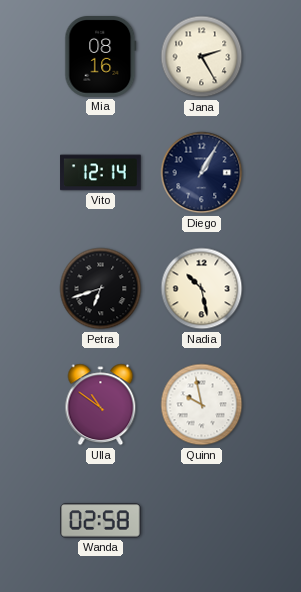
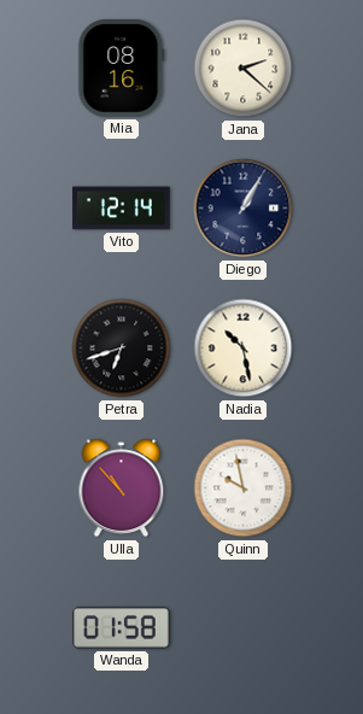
Jana: 2:25 -> 2:22
Ulla: 10:51 -> 10:53
Wanda: 02:58 -> 01:58
